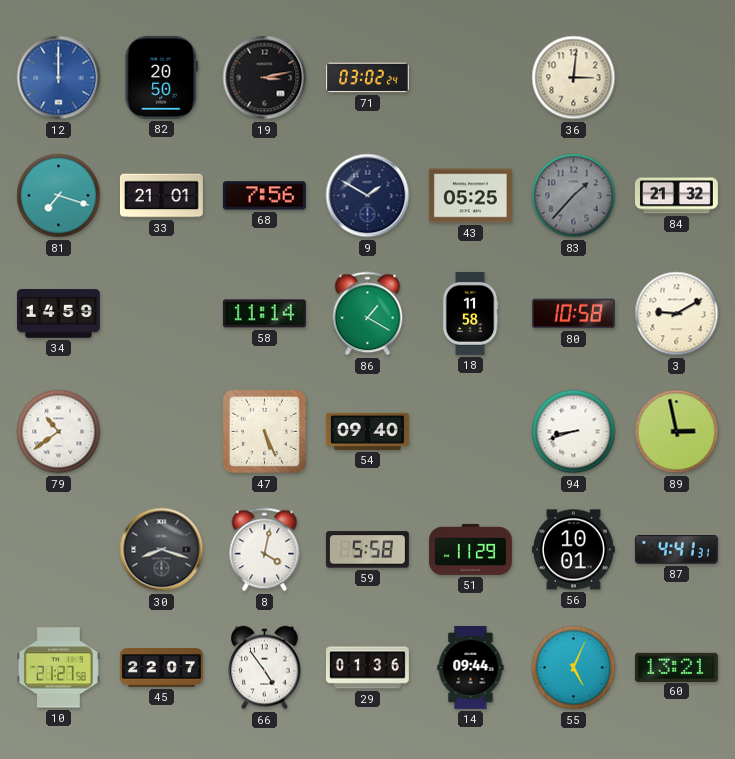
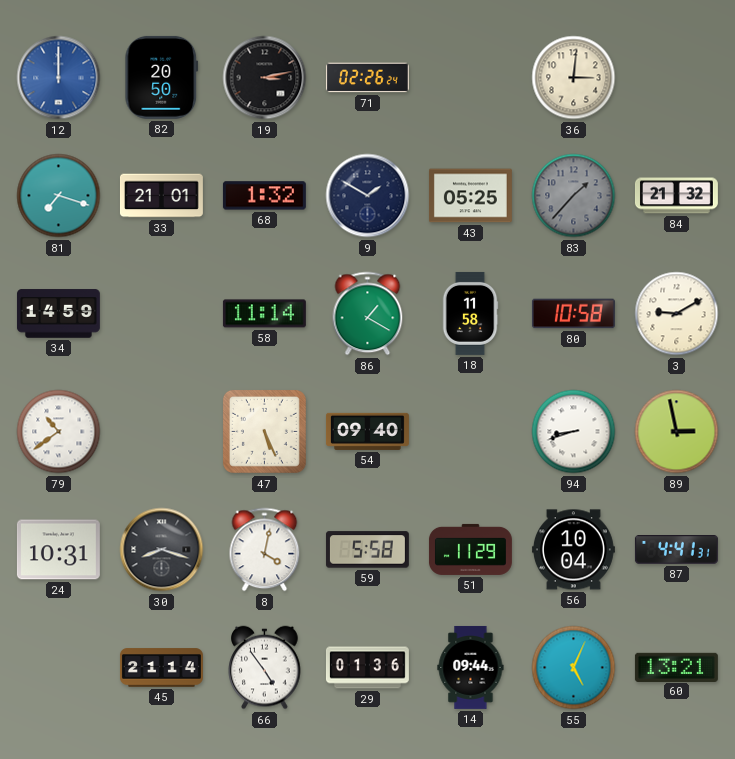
71: 03:02 -> 02:26
68: 7:56 -> 1:32
24: none -> 10:31
56: 10:01 -> 10:04
10: 21:27 -> none
45: 22:07 -> 21:14
